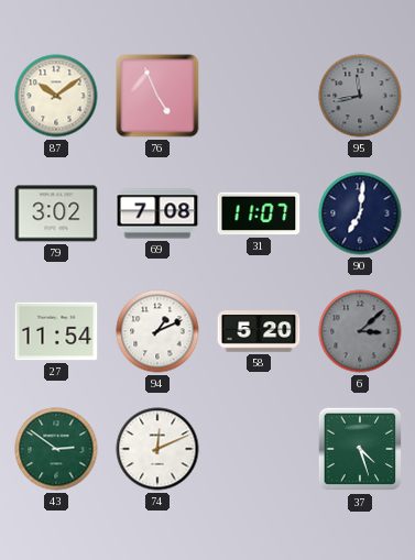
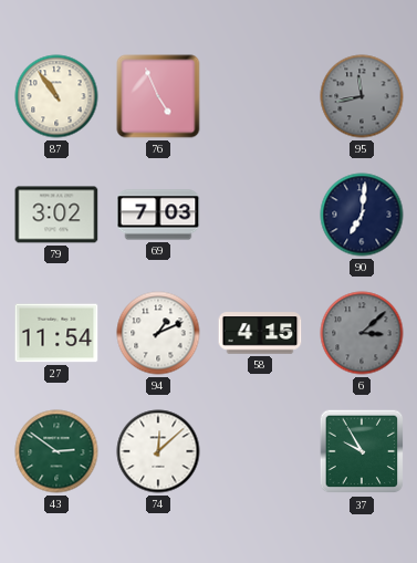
87: 10:09 -> 10:54
69: 7:08 -> 7:03
31: 11:07 -> none
58: 5:20 -> 4:15
74: 12:11 -> 12:08
37: 4:27 -> 9:55
